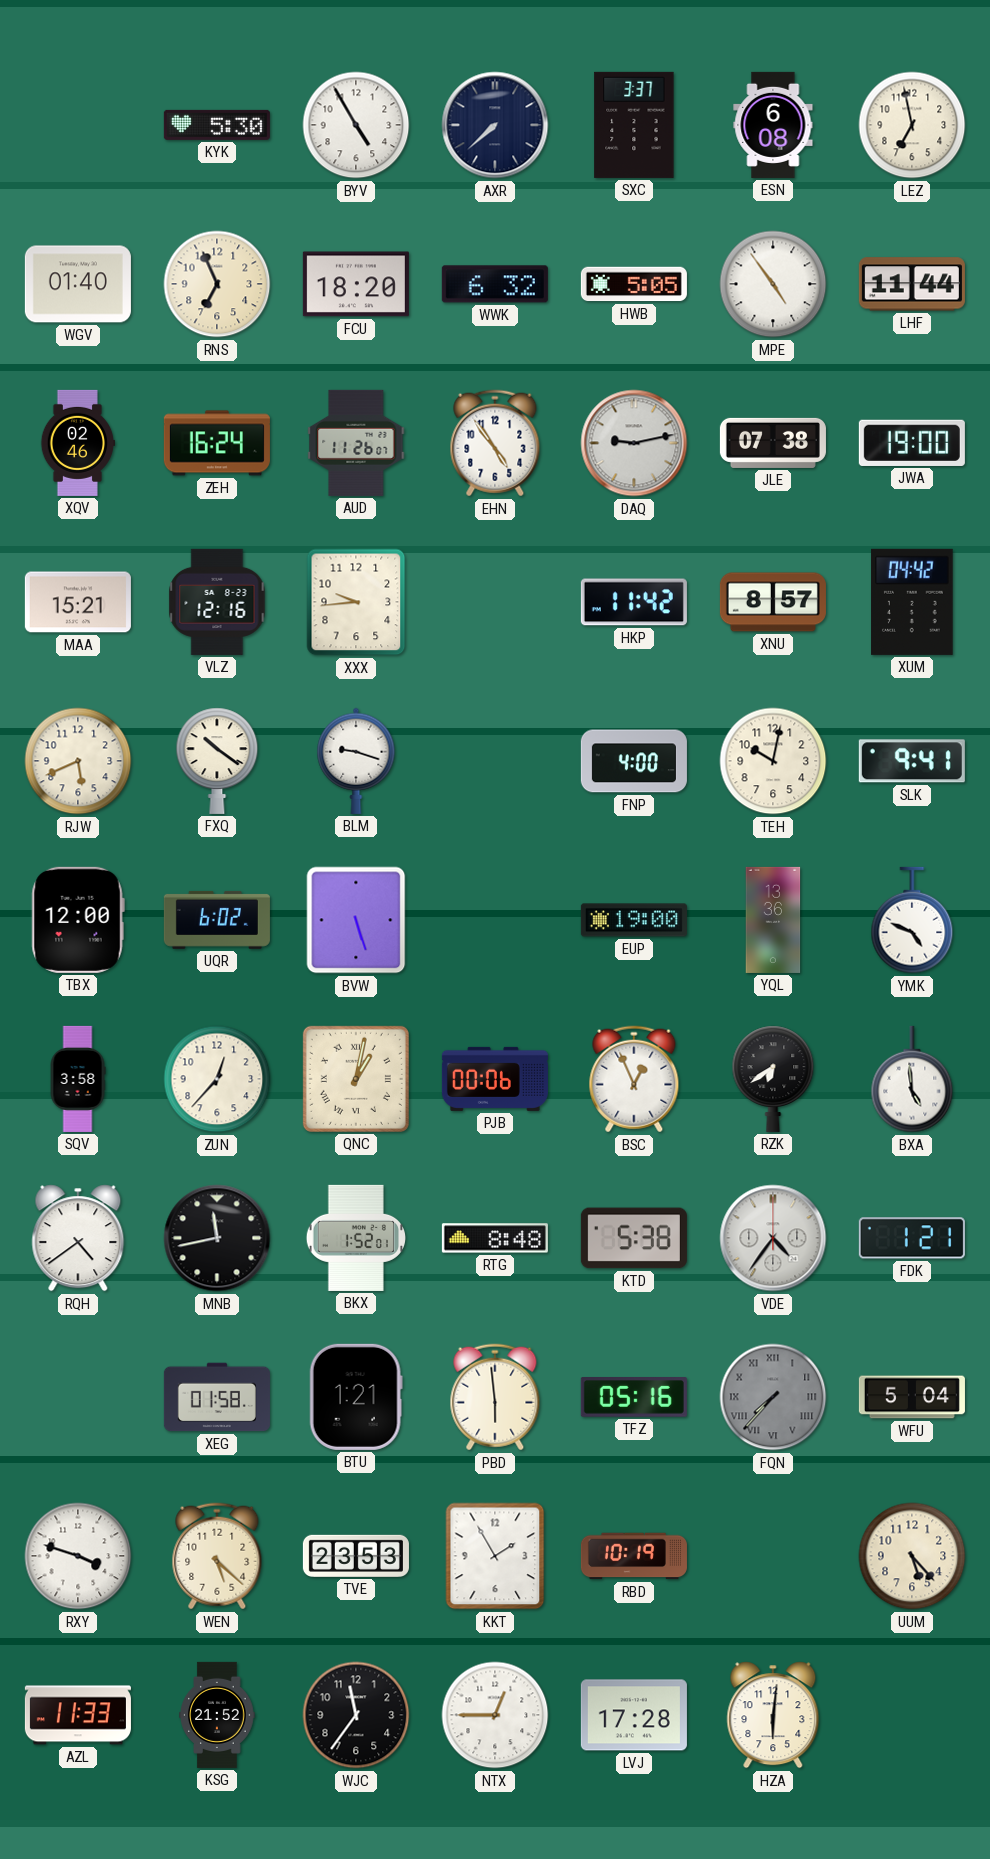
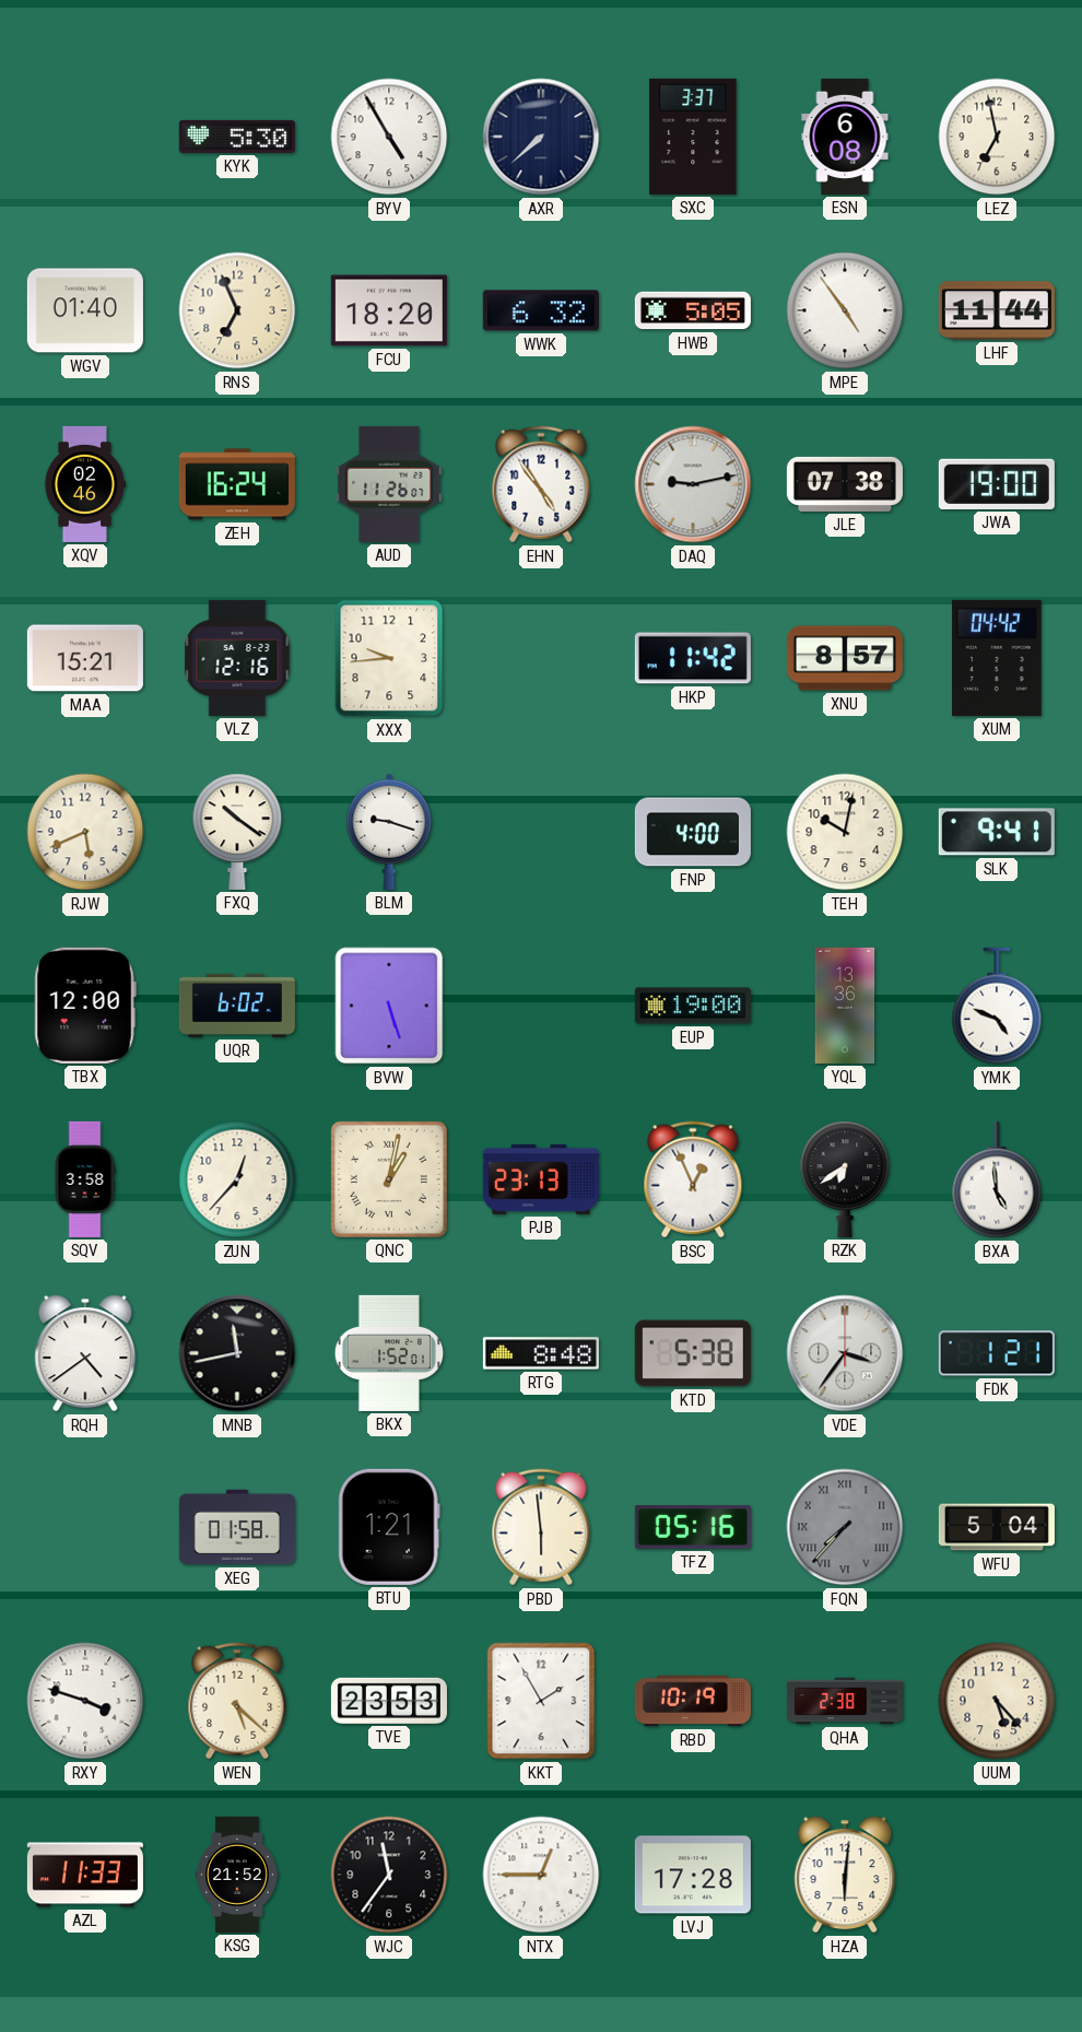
PJB: 00:06 -> 23:13
VDE: 4:36 -> 3:36
QHA: none -> 2:38
